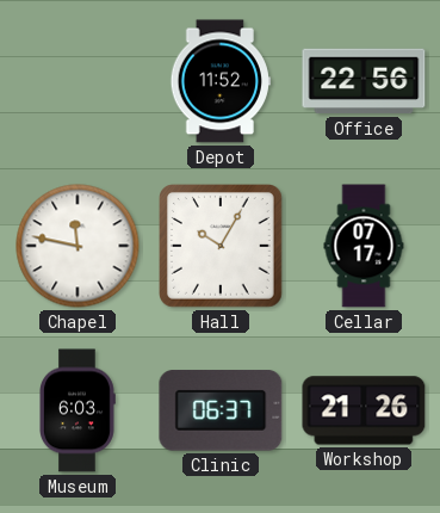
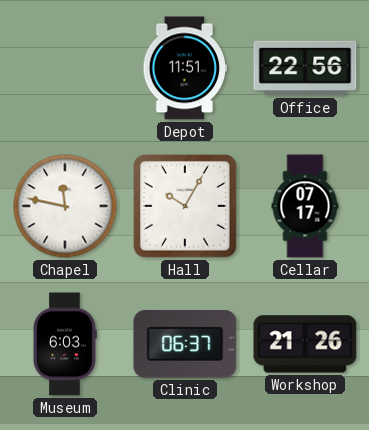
Depot: 11:52 -> 11:51
